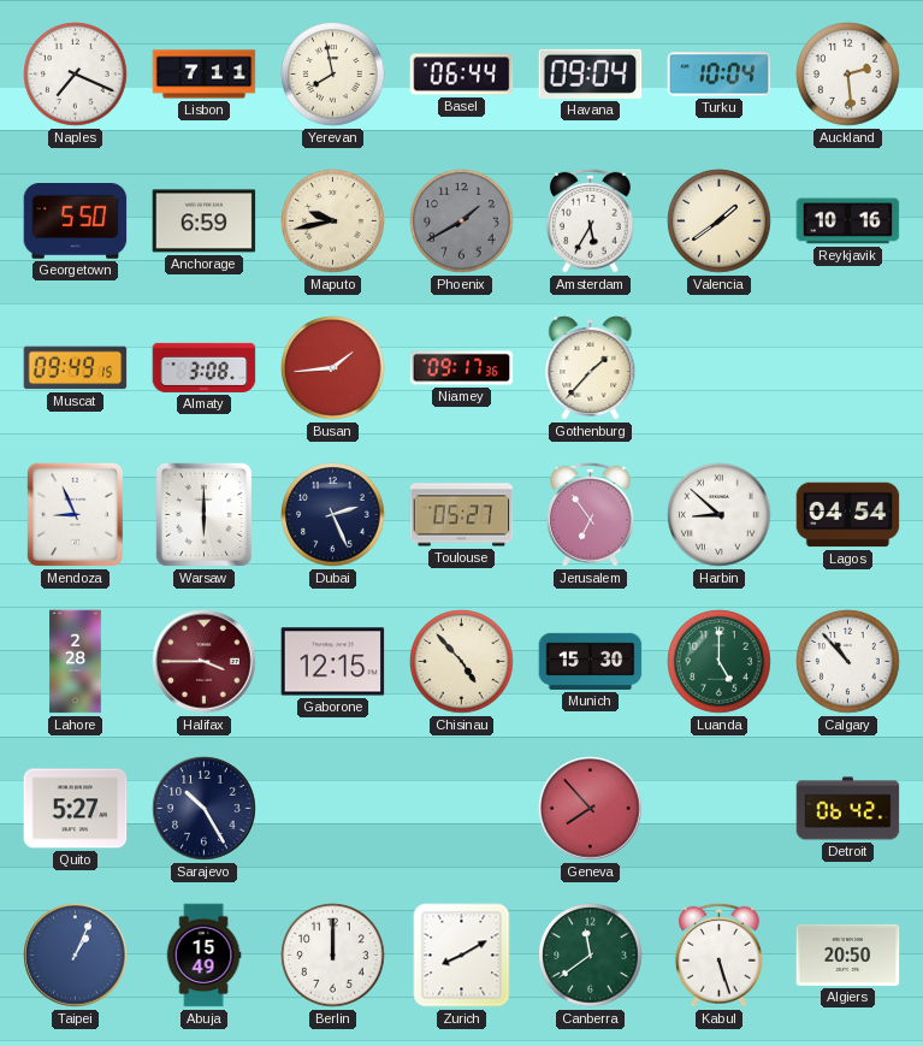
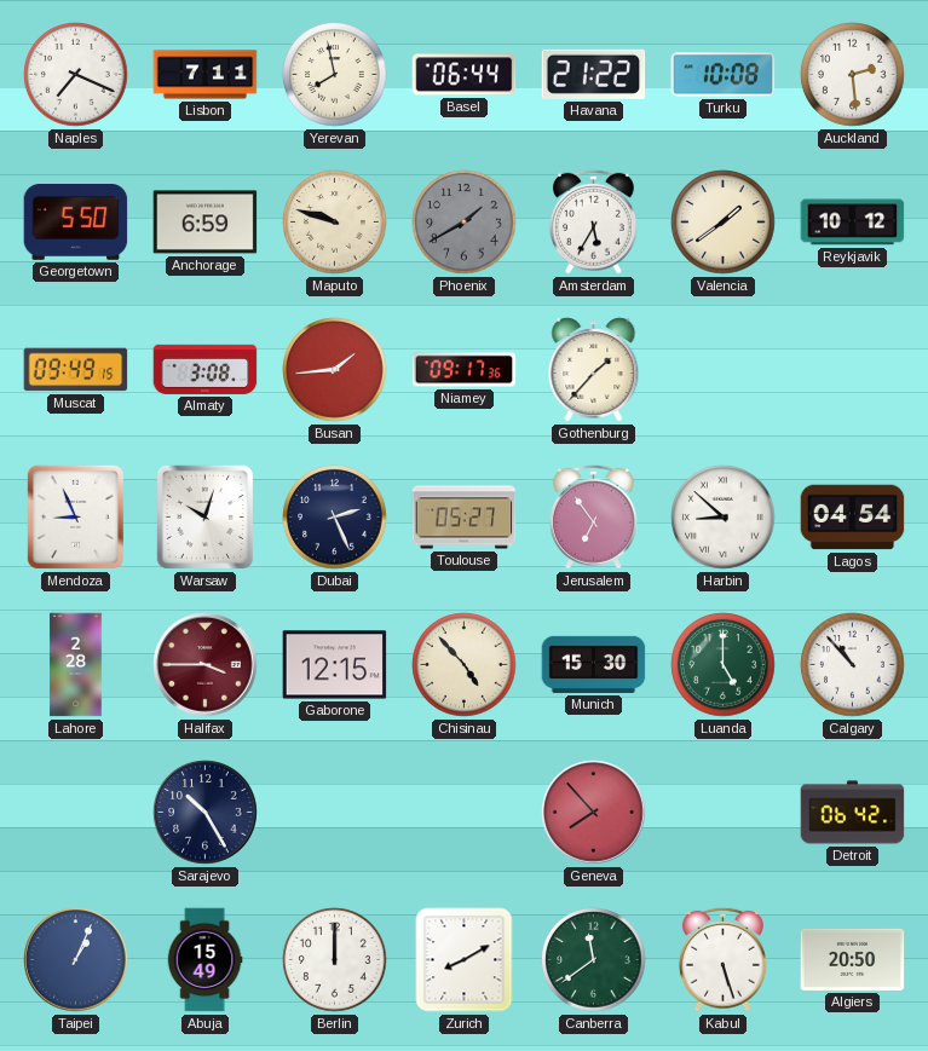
Havana: 09:04 -> 21:22
Turku: 10:04 -> 10:08
Maputo: 9:43 -> 9:48
Reykjavik: 10:16 -> 10:12
Warsaw: 6:00 -> 10:03
Quito: 5:27 -> none
